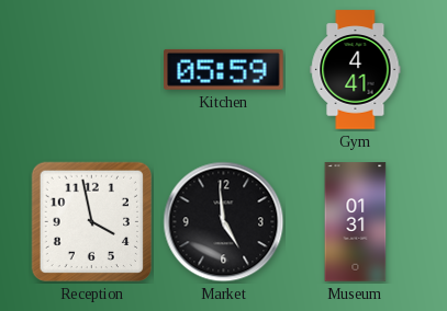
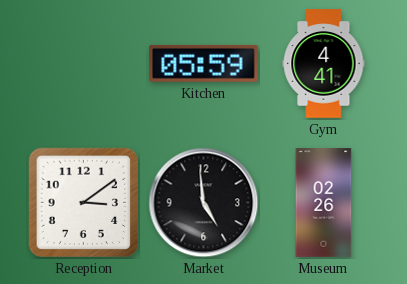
Reception: 3:58 -> 3:09
Museum: 01:31 -> 02:26
